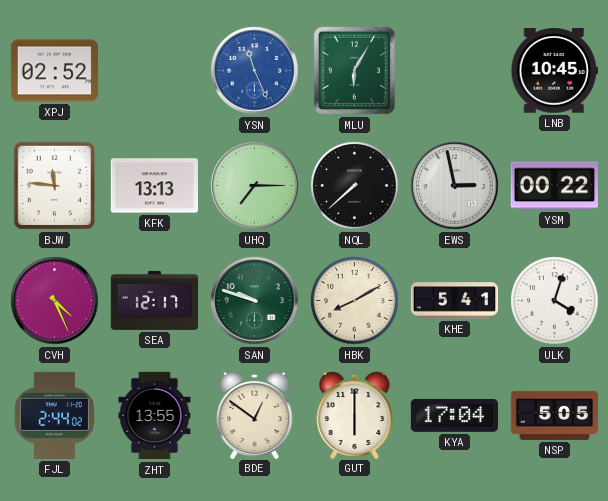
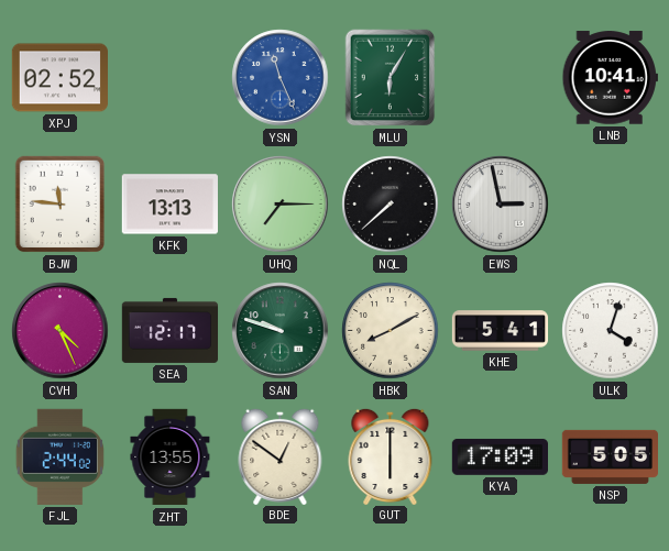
LNB: 10:45 -> 10:41
YSM: 00:22 -> none
KYA: 17:04 -> 17:09
